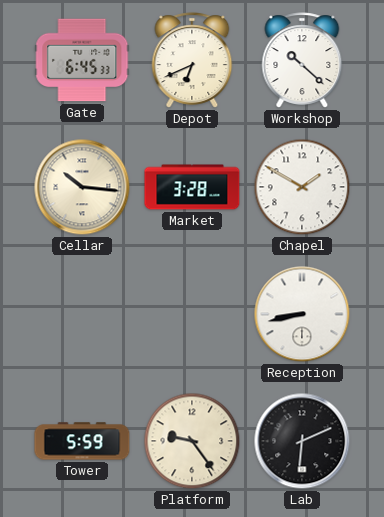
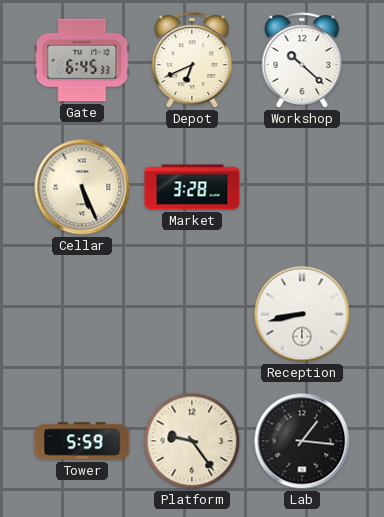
Cellar: 10:16 -> 5:26
Chapel: 1:50 -> none
Lab: 6:11 -> 1:16
